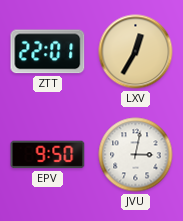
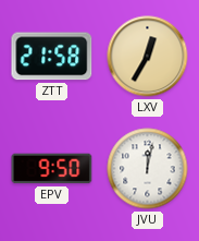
ZTT: 22:01 -> 21:58
JVU: 3:02 -> 12:02
